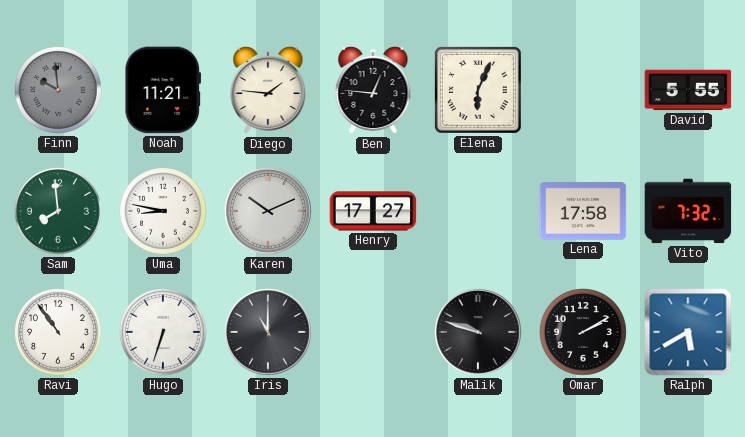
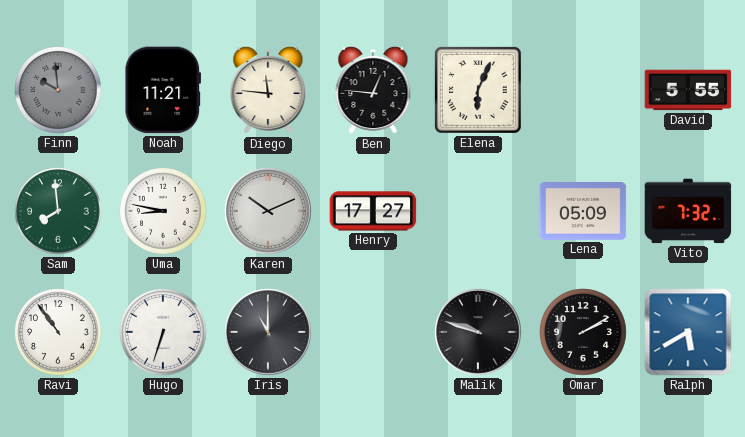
Diego: 1:46 -> 11:46
Lena: 17:58 -> 05:09
